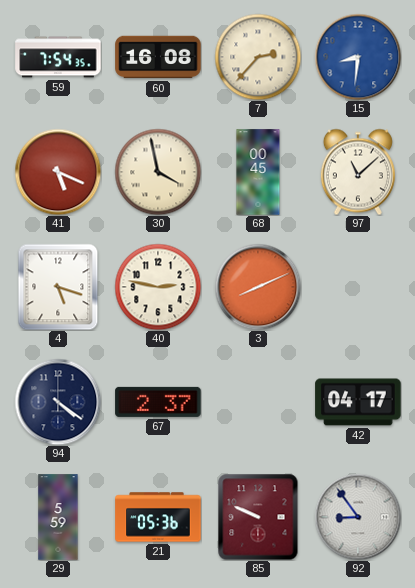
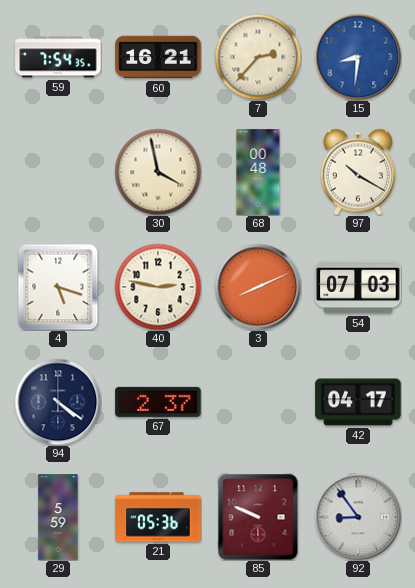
60: 16:08 -> 16:21
41: 5:19 -> none
68: 00:45 -> 00:48
97: 11:08 -> 10:20
54: none -> 07:03
